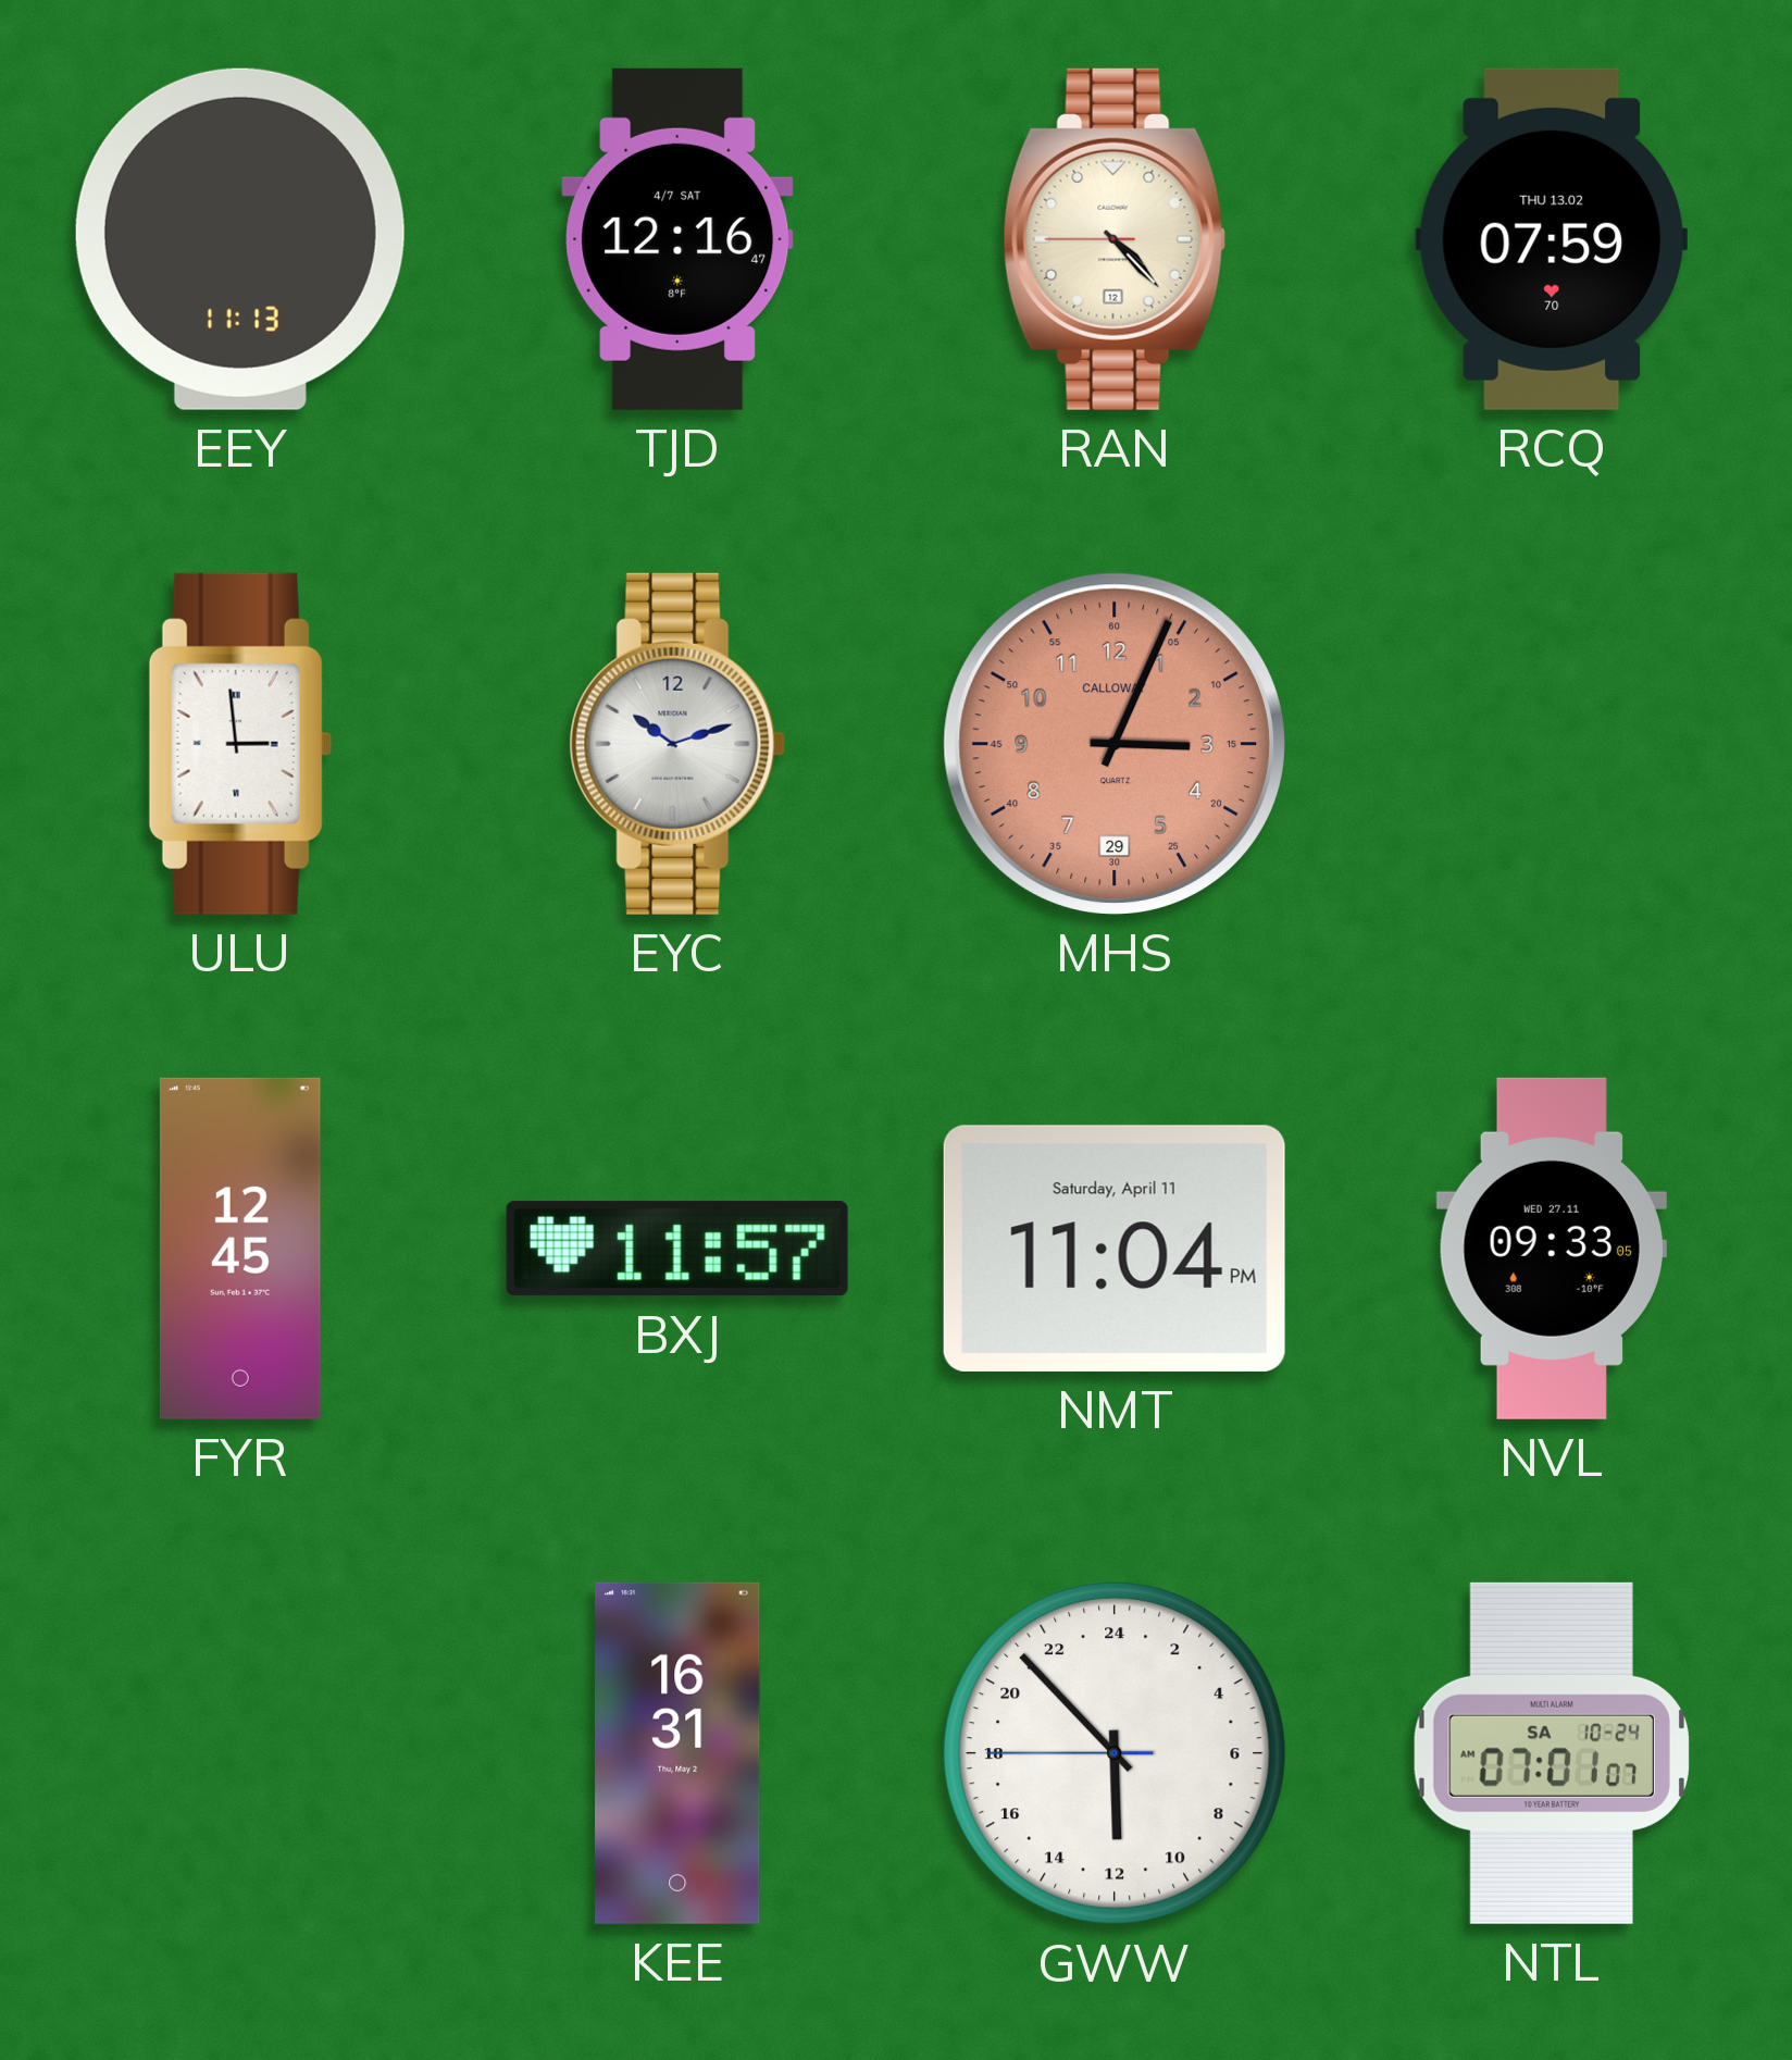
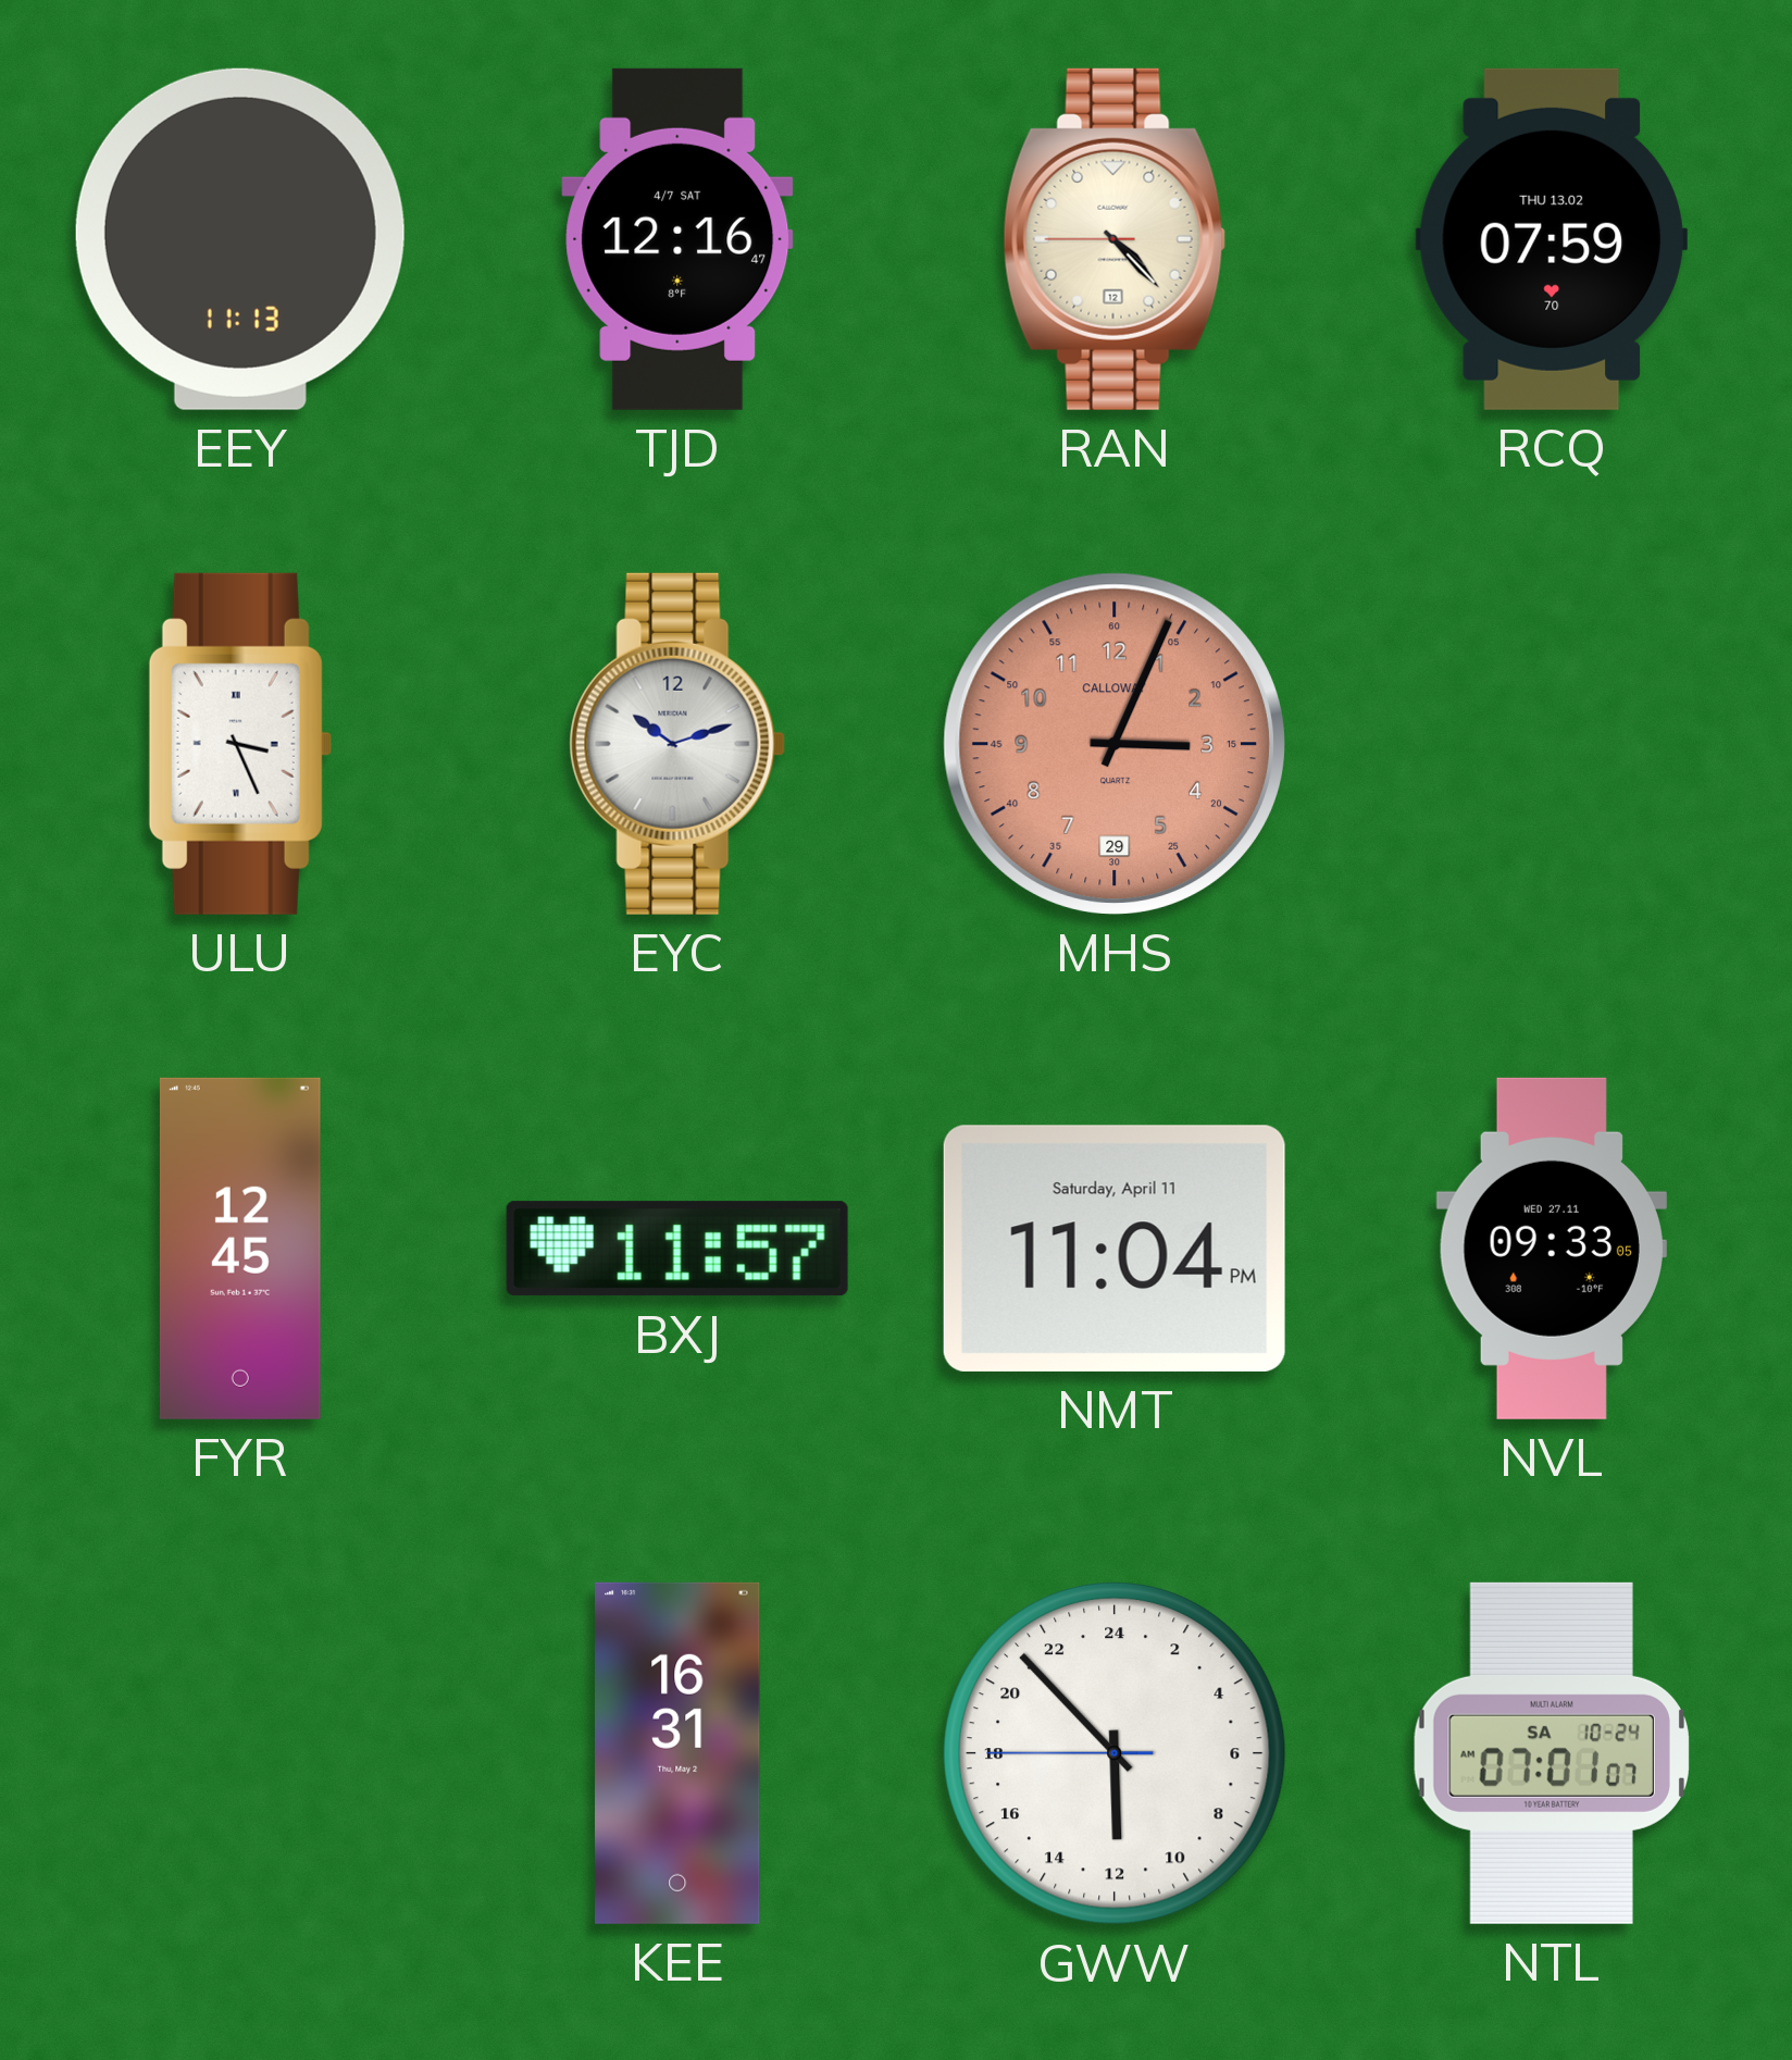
ULU: 2:59 -> 3:26
